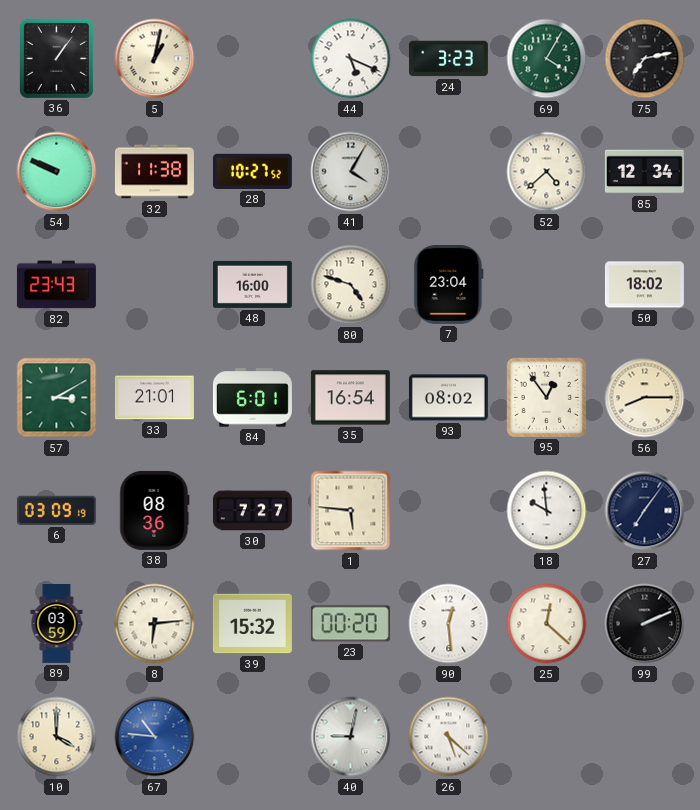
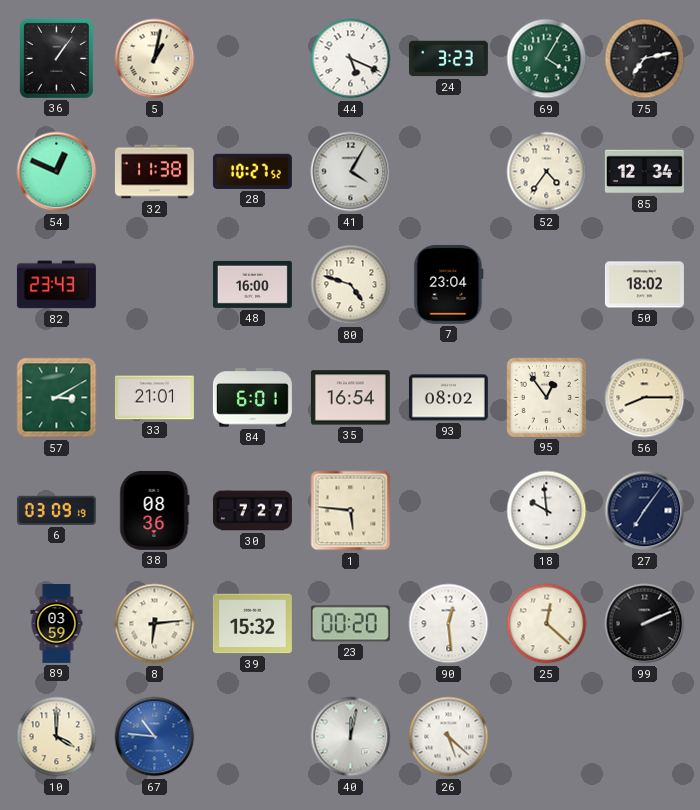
54: 9:49 -> 12:49
52: 4:38 -> 4:36
40: 9:02 -> 12:02
